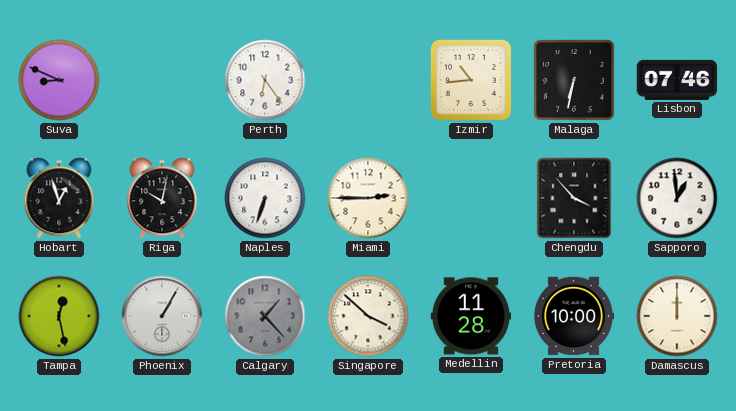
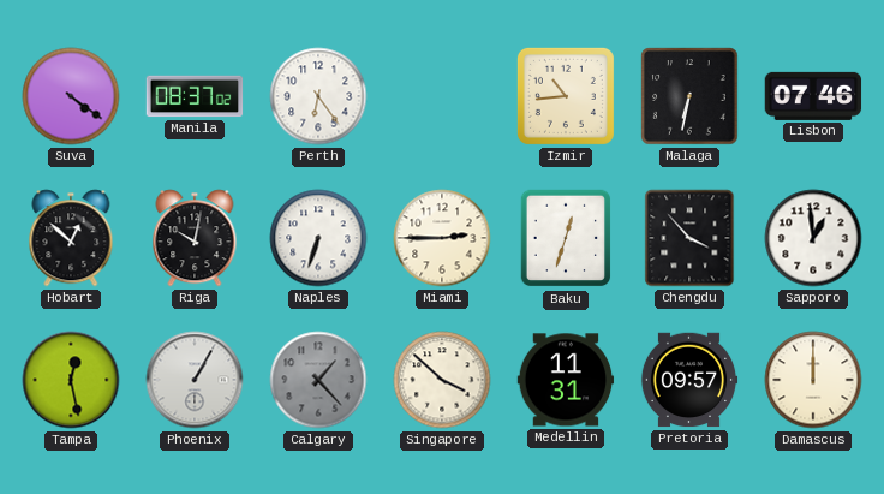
Suva: 8:49 -> 4:21
Manila: none -> 08:37
Hobart: 12:57 -> 12:52
Baku: none -> 12:33
Medellin: 11:28 -> 11:31
Pretoria: 10:00 -> 09:57
